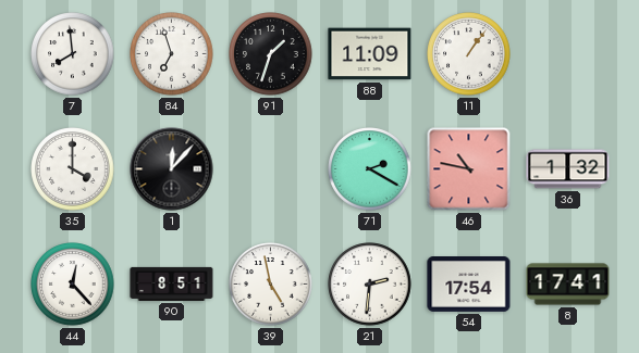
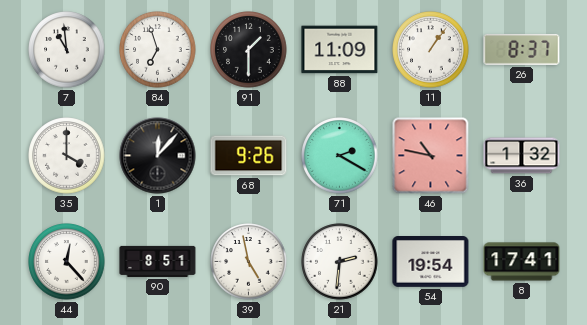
7: 7:59 -> 10:59
91: 1:33 -> 1:30
26: none -> 8:37
68: none -> 9:26
54: 17:54 -> 19:54
